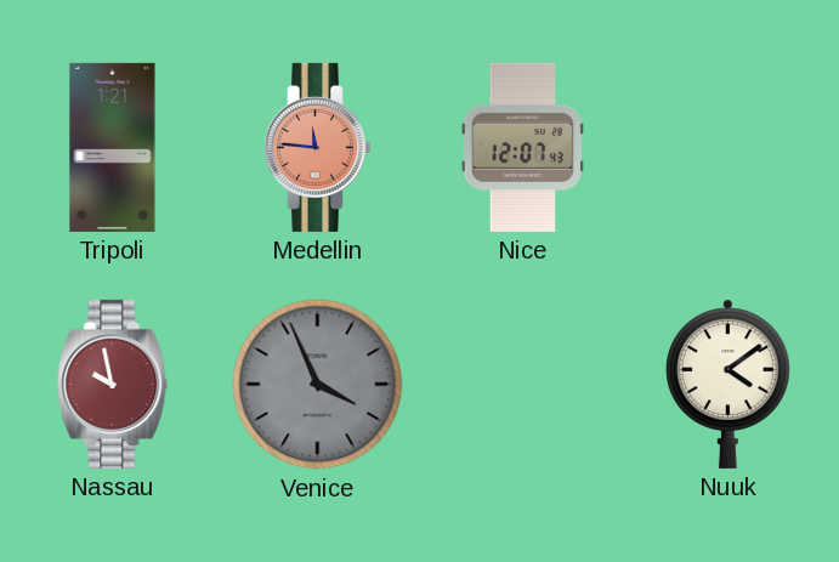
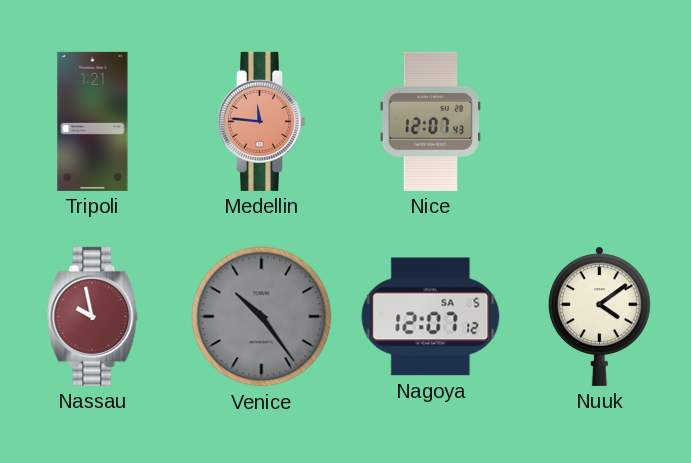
Venice: 3:56 -> 10:24
Nagoya: none -> 12:07
